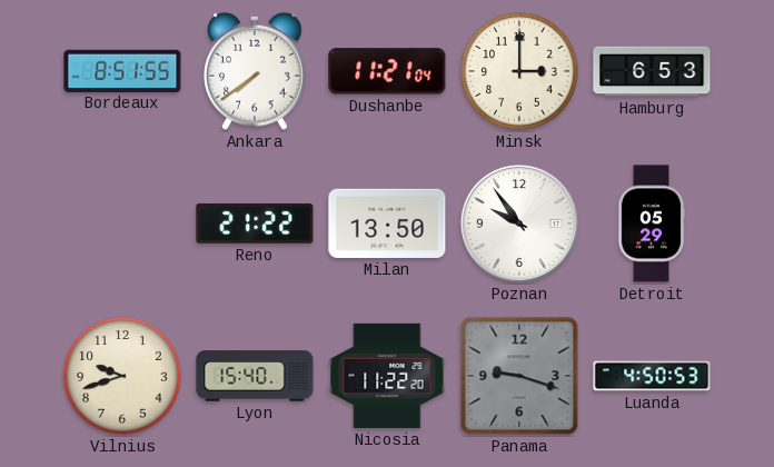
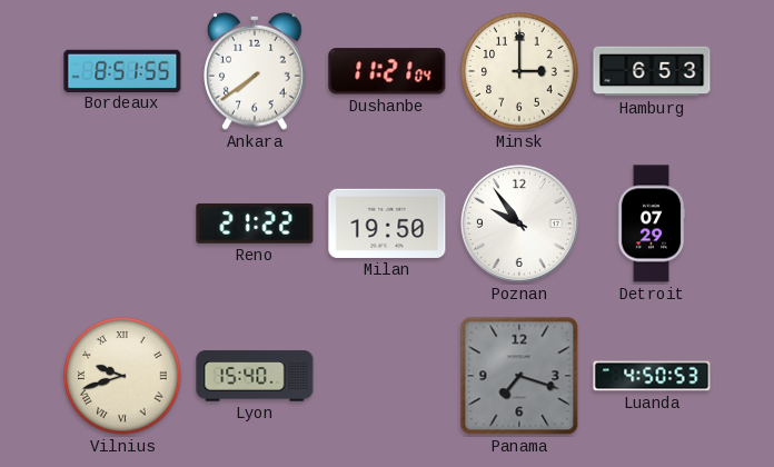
Milan: 13:50 -> 19:50
Detroit: 05:29 -> 07:29
Vilnius numerals: Arabic -> Roman
Nicosia: 11:22 -> none
Panama: 9:18 -> 7:18
